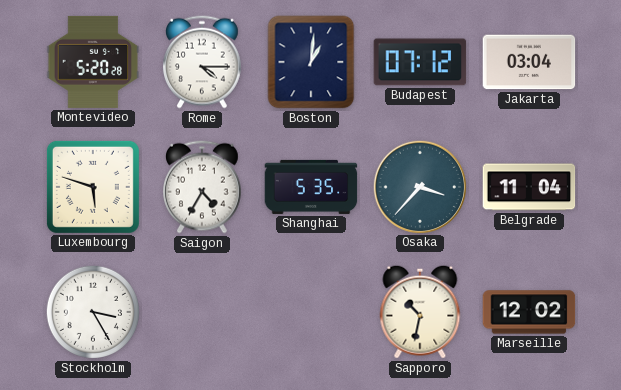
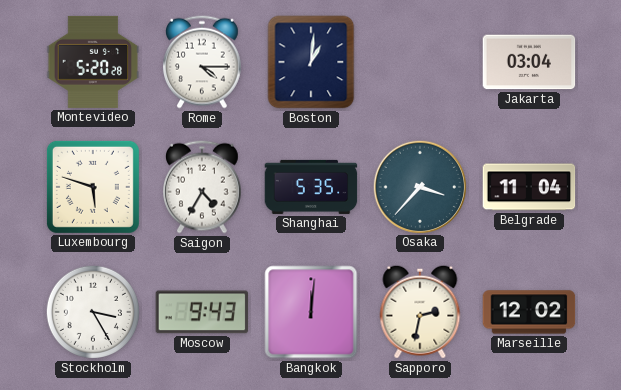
Budapest: 07:12 -> none
Moscow: none -> 9:43
Bangkok: none -> 12:01
Sapporo: 10:32 -> 2:32
